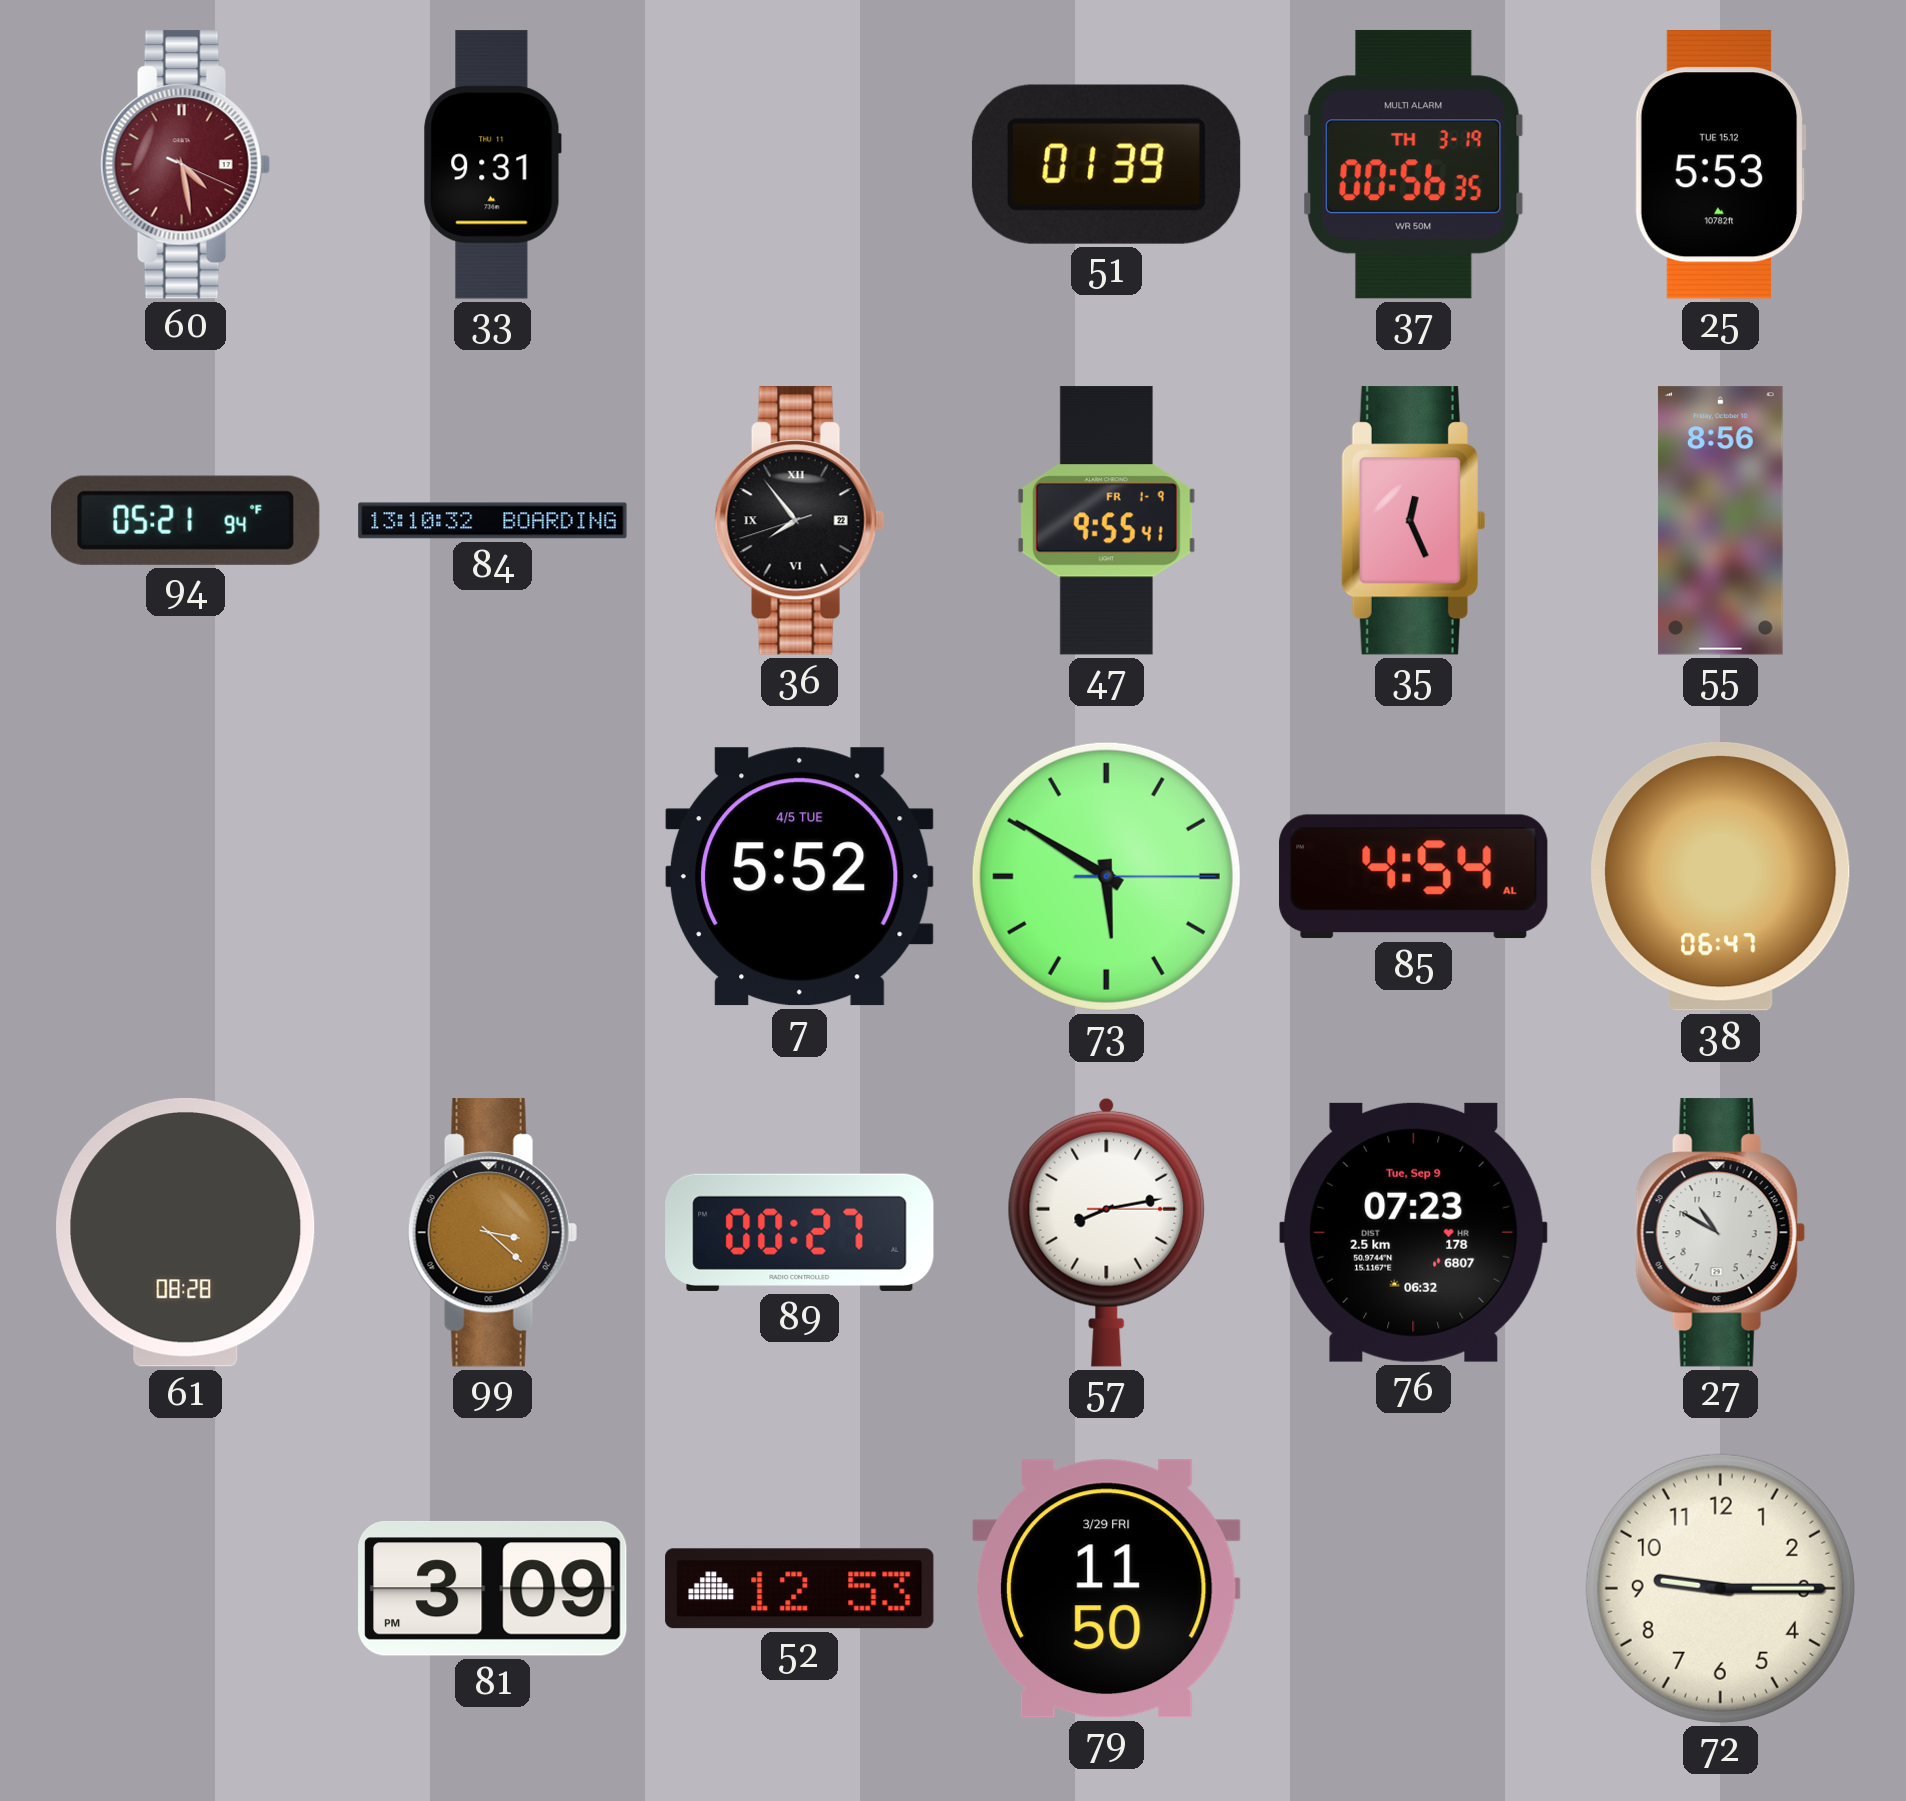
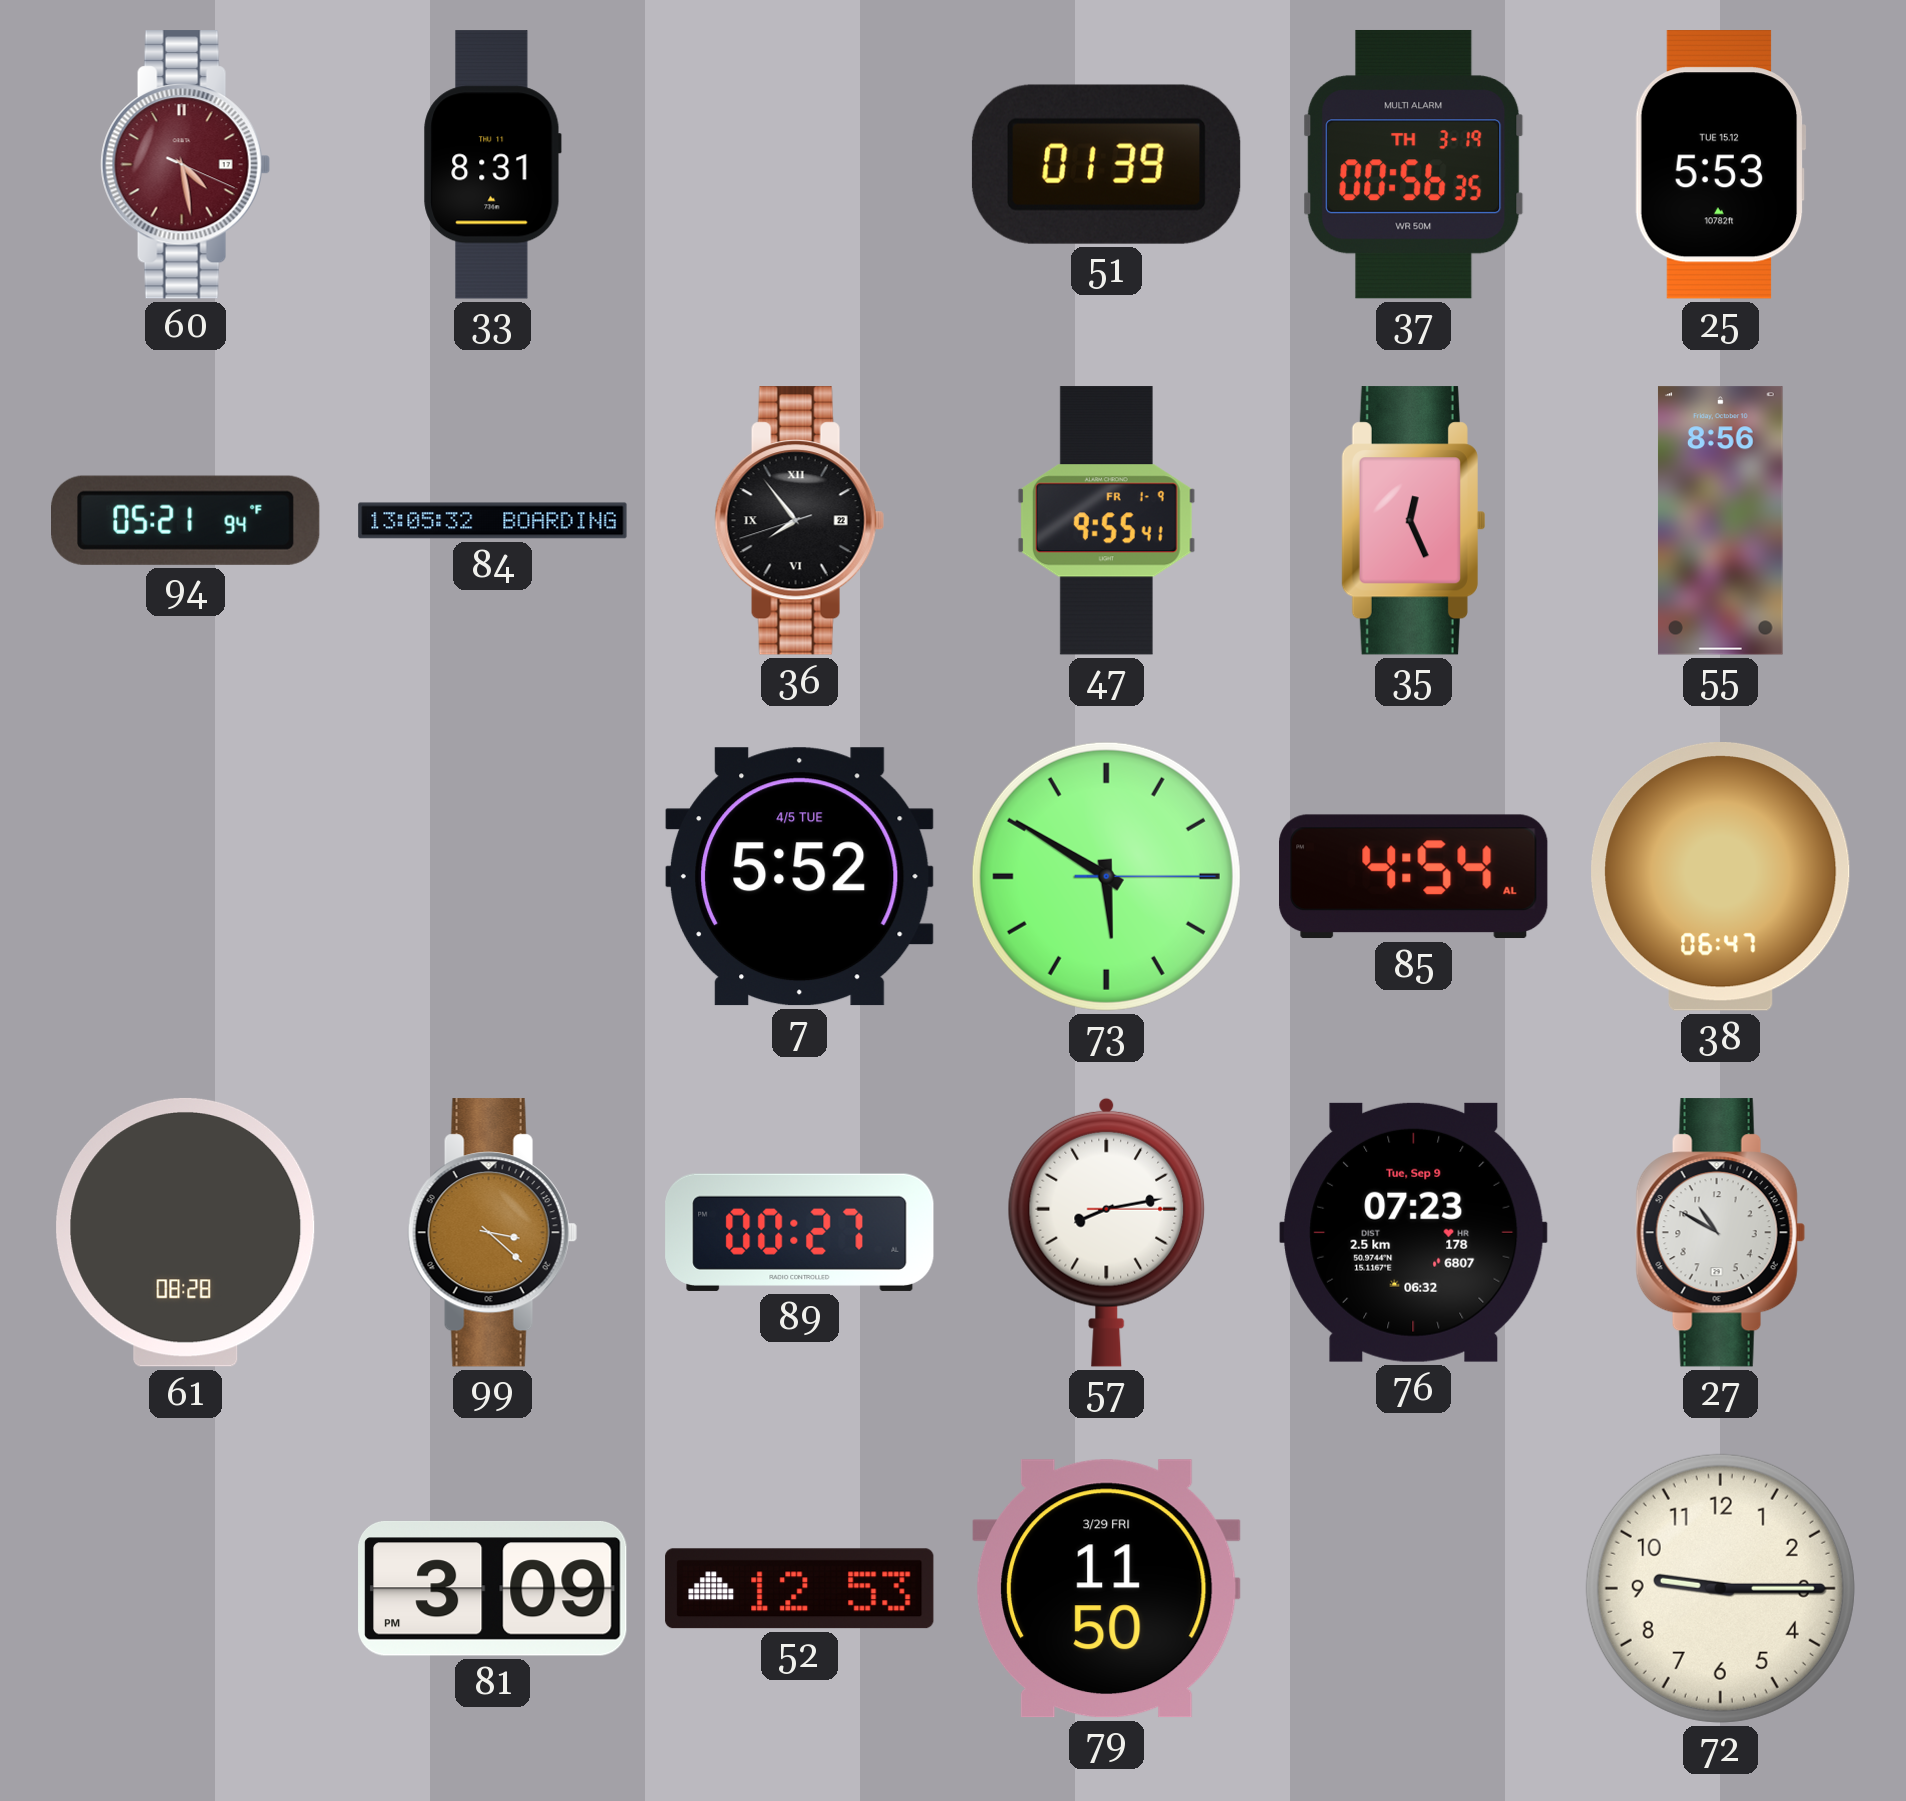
33: 9:31 -> 8:31
84: 13:10 -> 13:05
